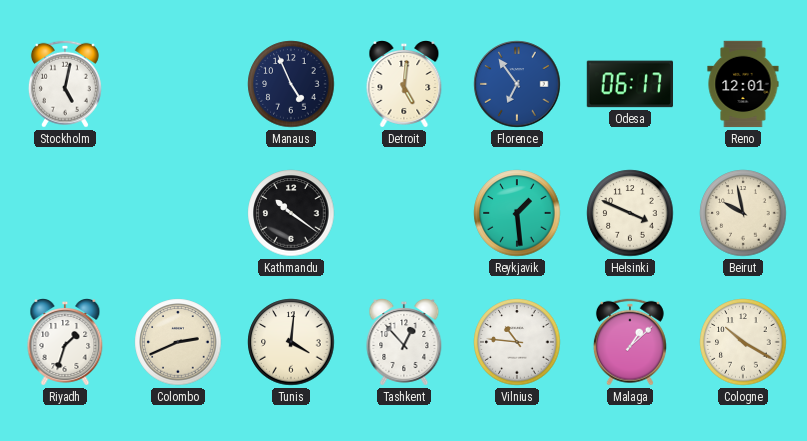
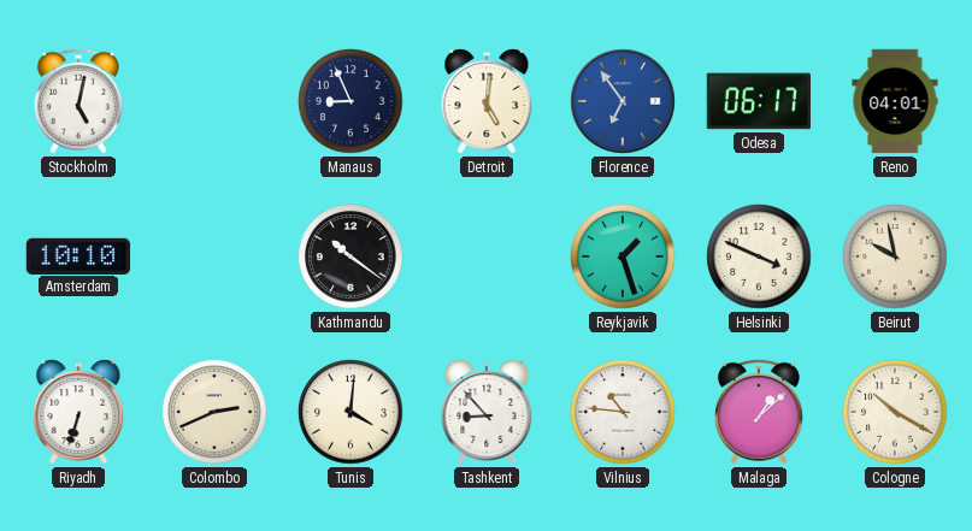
Manaus: 4:56 -> 8:56
Reno: 12:01 -> 04:01
Amsterdam: none -> 10:10
Reykjavik: 1:29 -> 1:27
Riyadh: 1:33 -> 6:33
Tashkent: 12:53 -> 8:53
